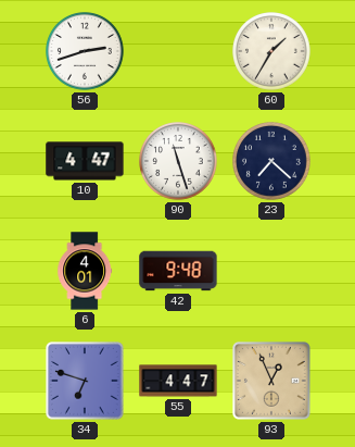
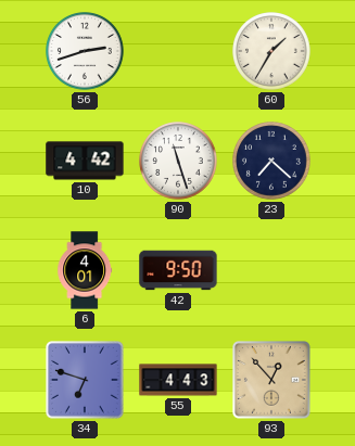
10: 4:47 -> 4:42
42: 9:48 -> 9:50
55: 4:47 -> 4:43
93: 12:56 -> 12:53
